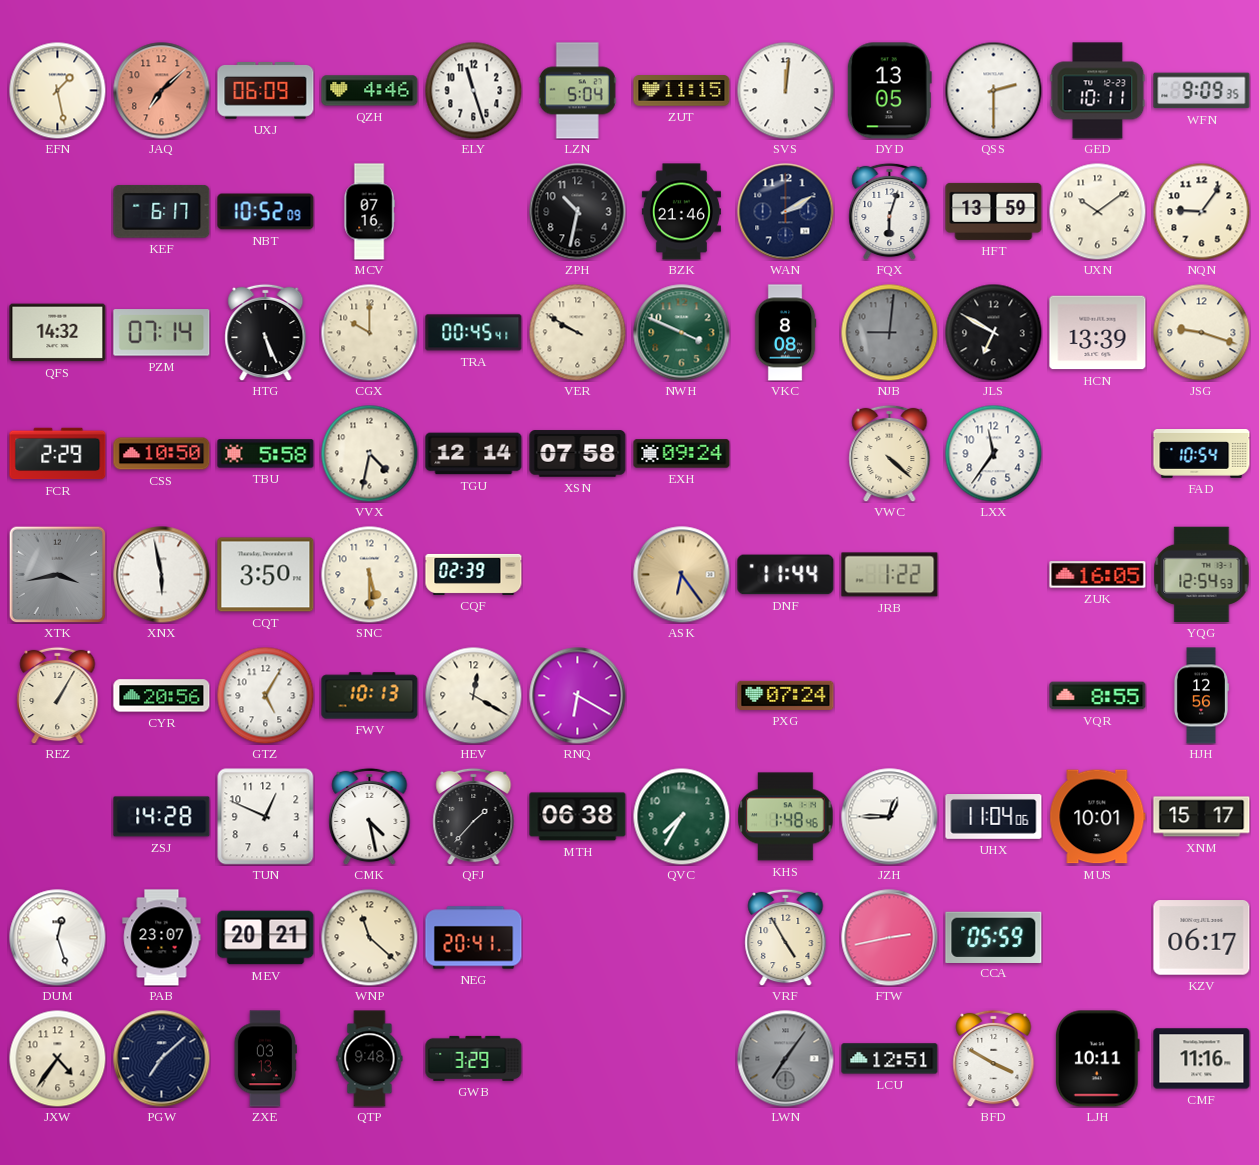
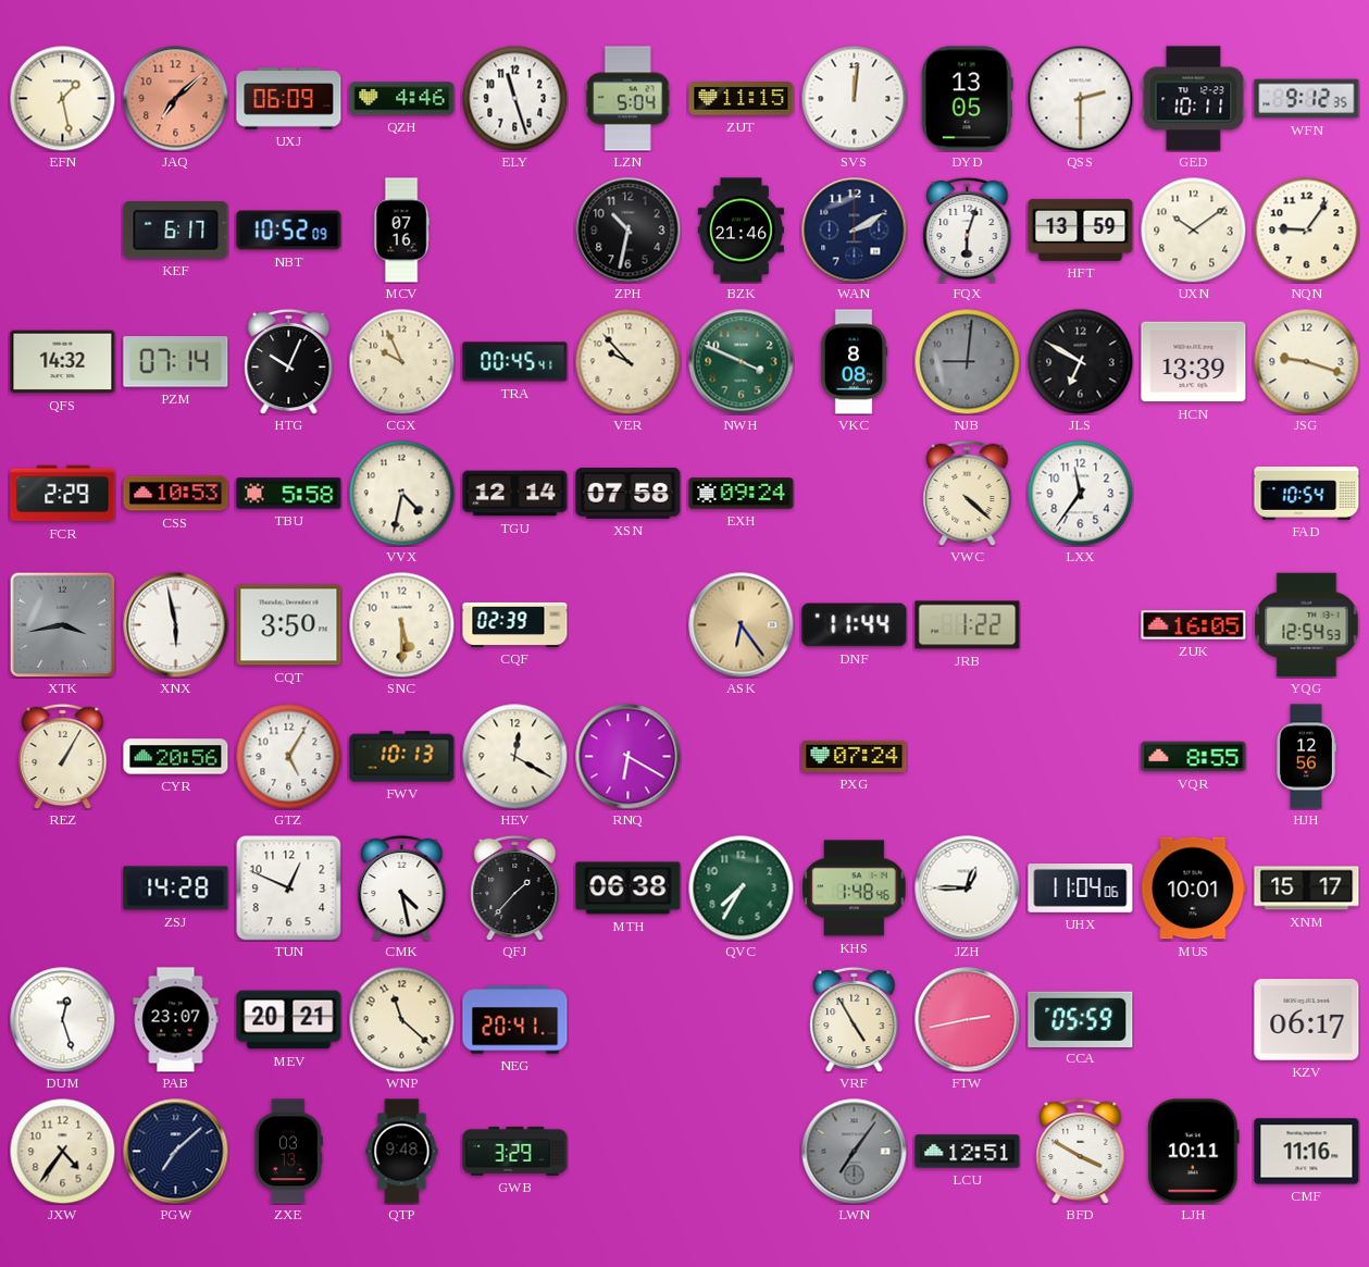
WFN: 9:09 -> 9:12
HTG: 5:26 -> 10:04
CGX: 10:00 -> 9:56
VER: 9:50 -> 9:53
CSS: 10:50 -> 10:53
